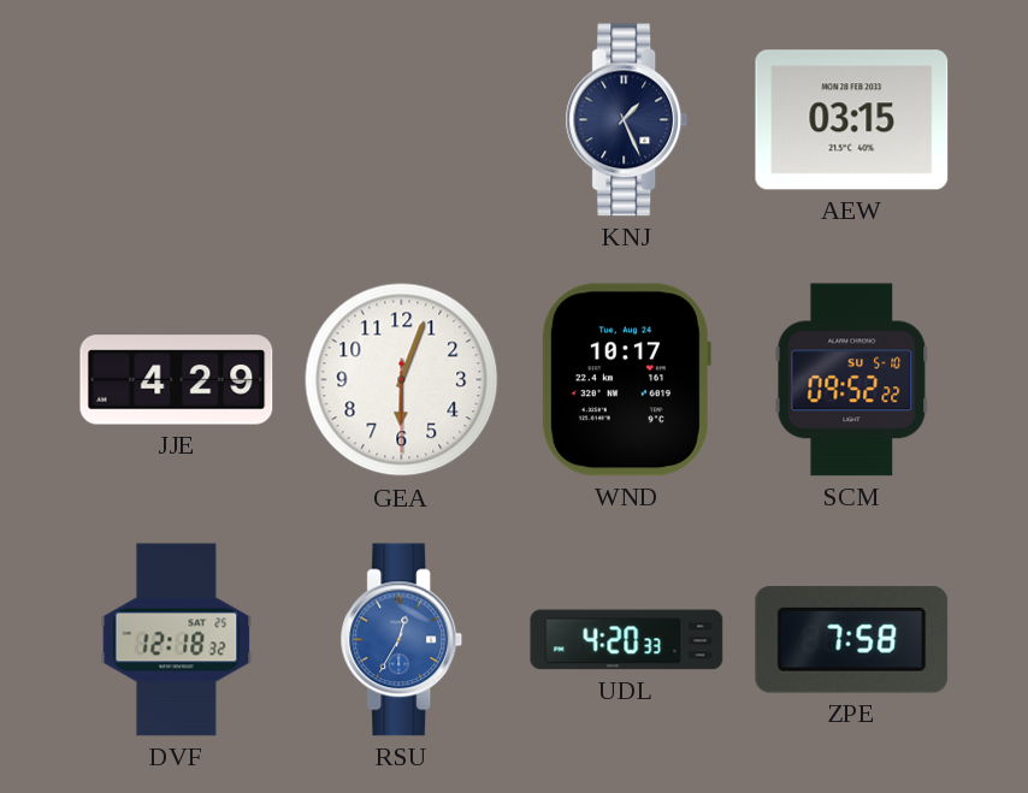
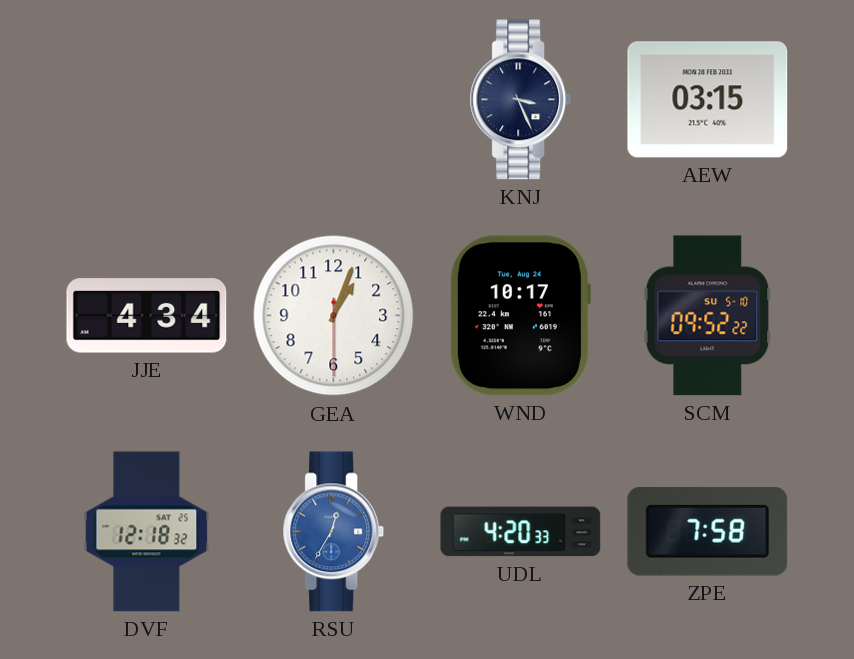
KNJ: 1:26 -> 3:26
JJE: 4:29 -> 4:34
GEA: 6:03 -> 1:03
